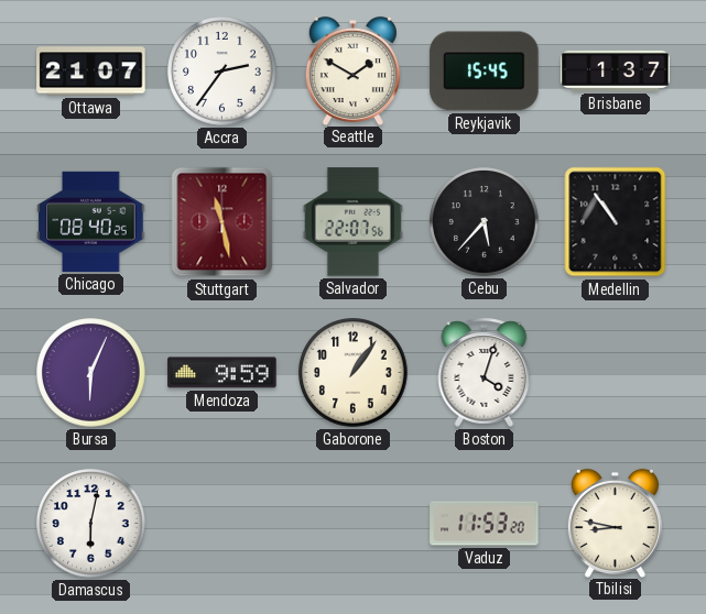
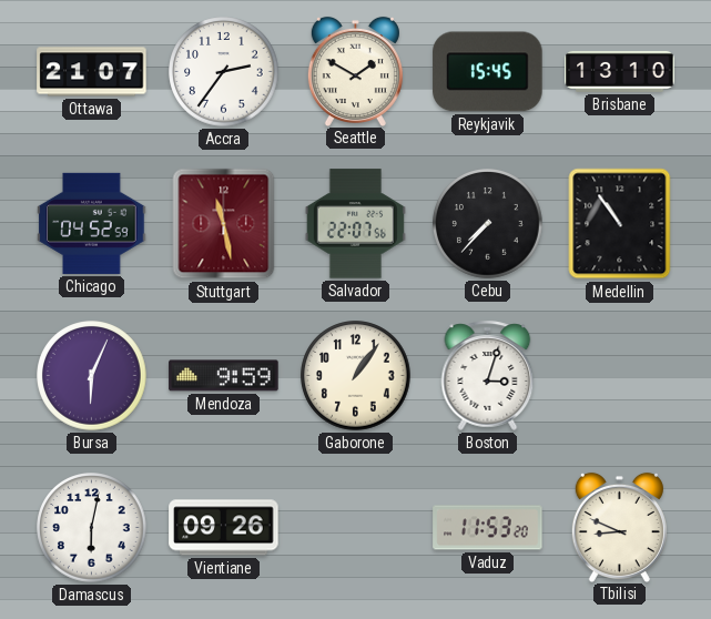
Brisbane: 1:37 -> 13:10
Chicago: 08:40 -> 04:52
Cebu: 5:37 -> 7:37
Boston: 4:03 -> 3:03
Vientiane: none -> 09:26
Tbilisi: 8:47 -> 8:49
